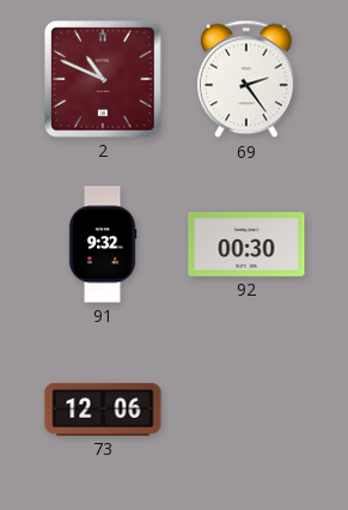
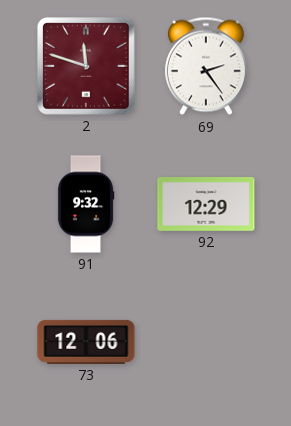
2: 10:49 -> 11:48
92: 00:30 -> 12:29
